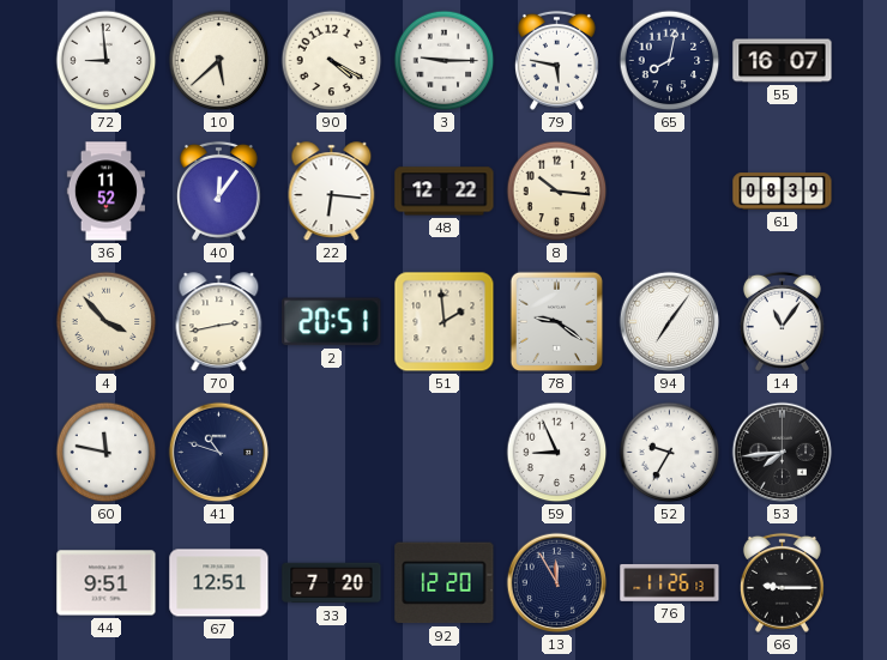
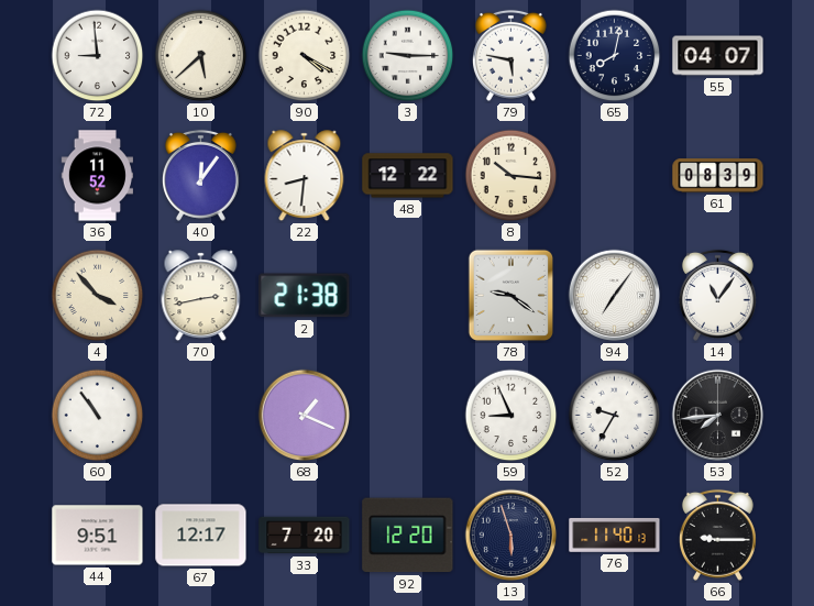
55: 16:07 -> 04:07
22: 6:16 -> 8:31
2: 20:51 -> 21:38
51: 1:59 -> none
60: 11:47 -> 10:54
41: 10:48 -> none
68: none -> 1:19
67: 12:51 -> 12:17
13: 11:55 -> 5:57
76: 11:26 -> 11:40
